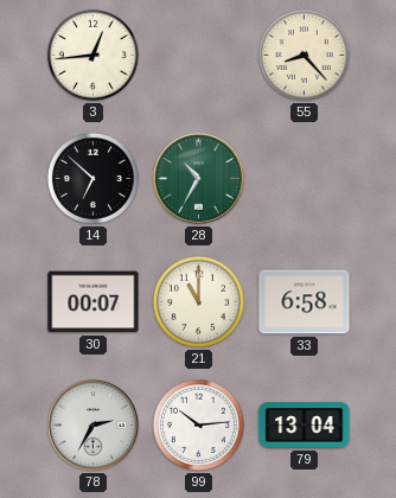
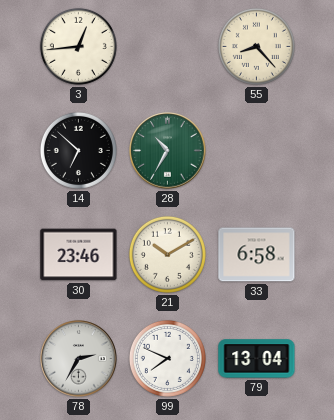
30: 00:07 -> 23:46
21: 11:00 -> 10:10
99: 10:14 -> 7:49
